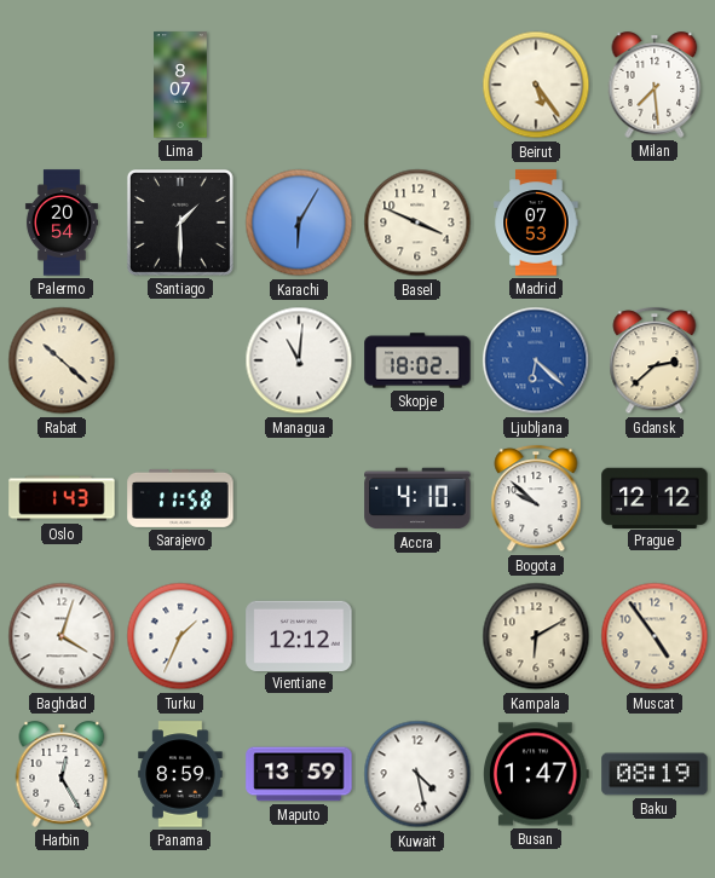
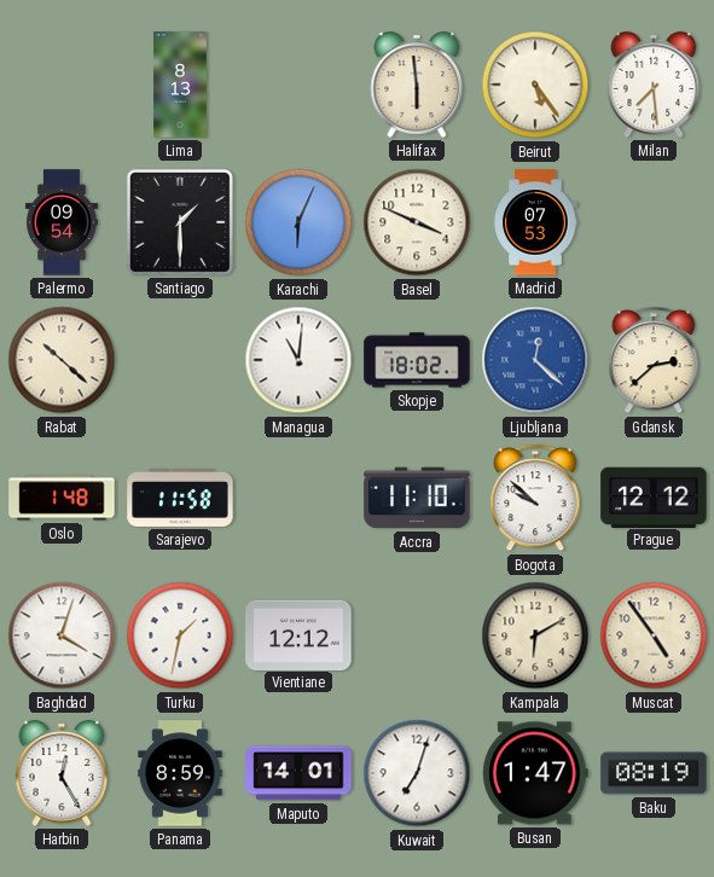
Lima: 8:07 -> 8:13
Halifax: none -> 5:59
Palermo: 20:54 -> 09:54
Karachi: 6:05 -> 6:04
Ljubljana: 6:22 -> 12:22
Oslo: 1:43 -> 1:48
Accra: 4:10 -> 11:10
Turku: 1:34 -> 1:32
Maputo: 13:59 -> 14:01
Kuwait: 4:28 -> 7:03
